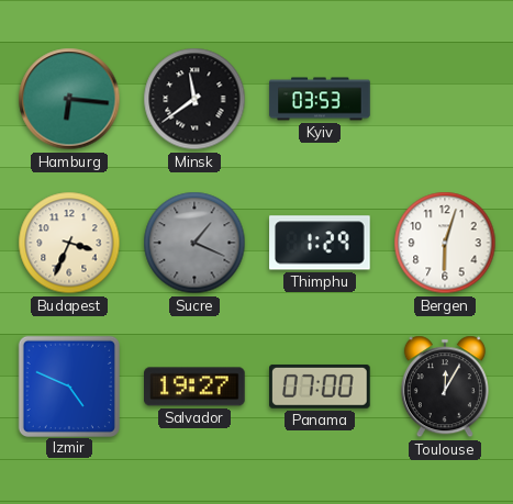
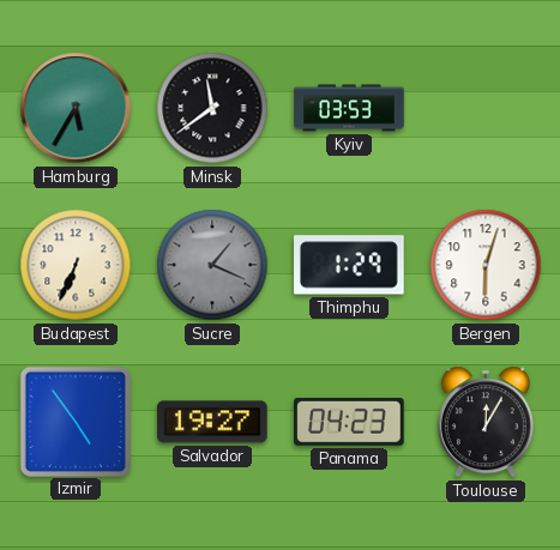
Hamburg: 6:16 -> 5:35
Budapest: 3:34 -> 6:34
Izmir: 4:49 -> 4:54
Panama: 07:00 -> 04:23
